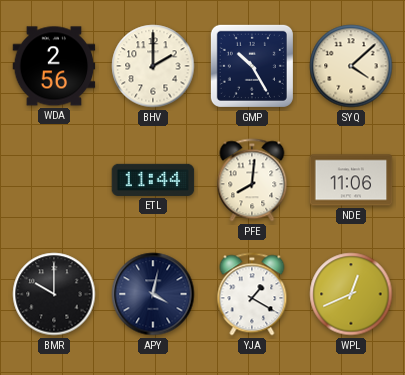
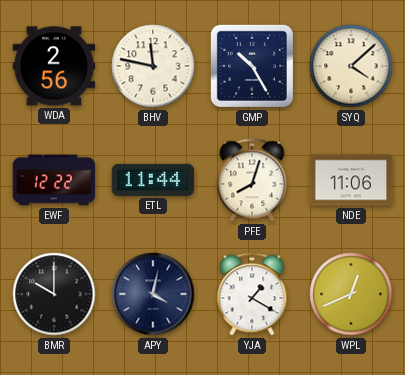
BHV: 2:00 -> 11:47
EWF: none -> 12:22
PFE: 8:01 -> 8:03
